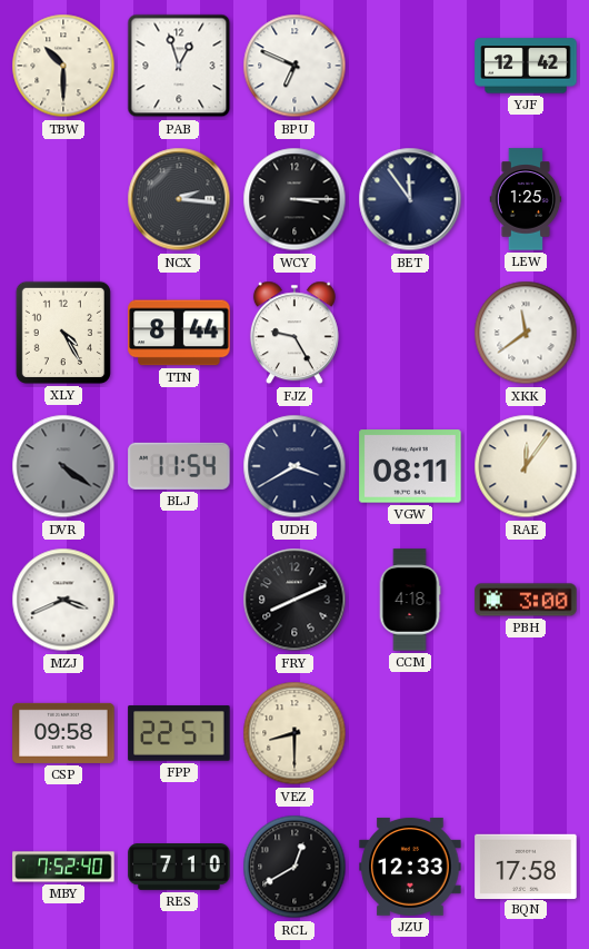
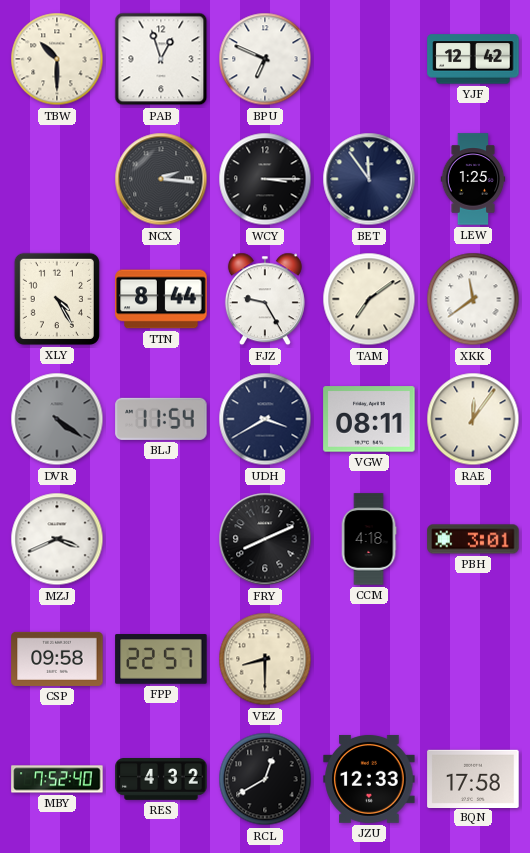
TAM: none -> 7:09
PBH: 3:00 -> 3:01
RES: 7:10 -> 4:32
